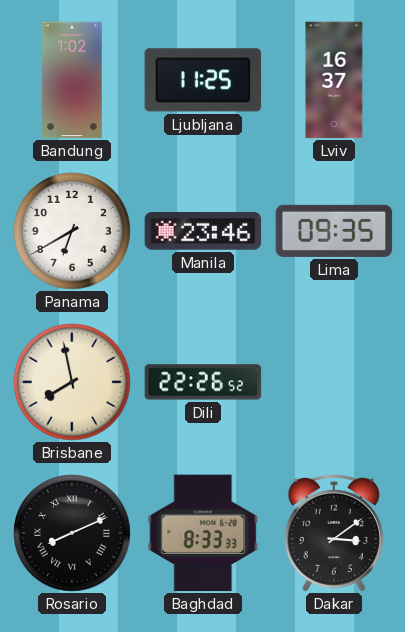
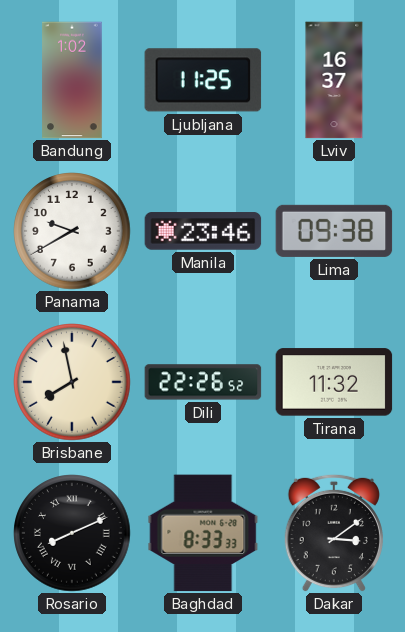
Panama: 6:40 -> 9:40
Lima: 09:35 -> 09:38
Tirana: none -> 11:32
